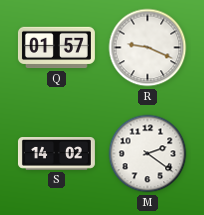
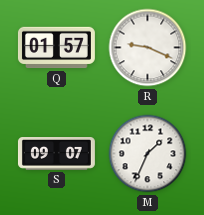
S: 14:02 -> 09:07
M: 2:21 -> 1:34
